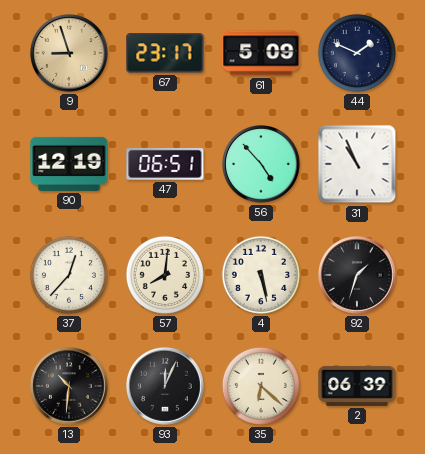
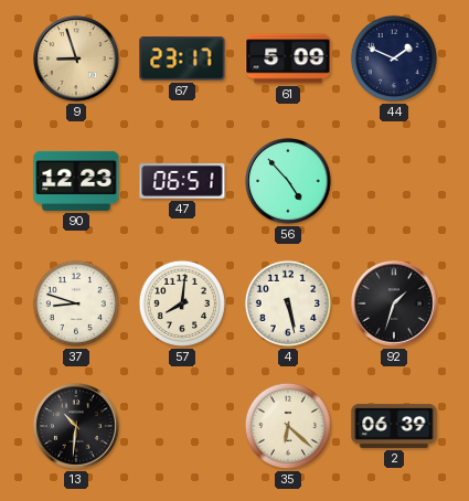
90: 12:19 -> 12:23
31: 10:56 -> none
37: 12:37 -> 8:48
93: 12:04 -> none
